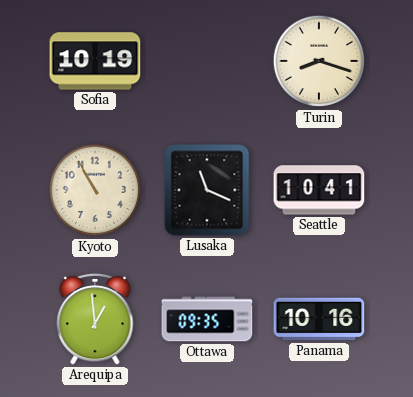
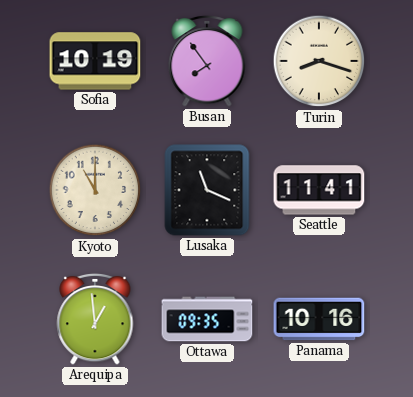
Busan: none -> 7:54
Kyoto: 10:55 -> 11:00
Seattle: 10:41 -> 11:41
